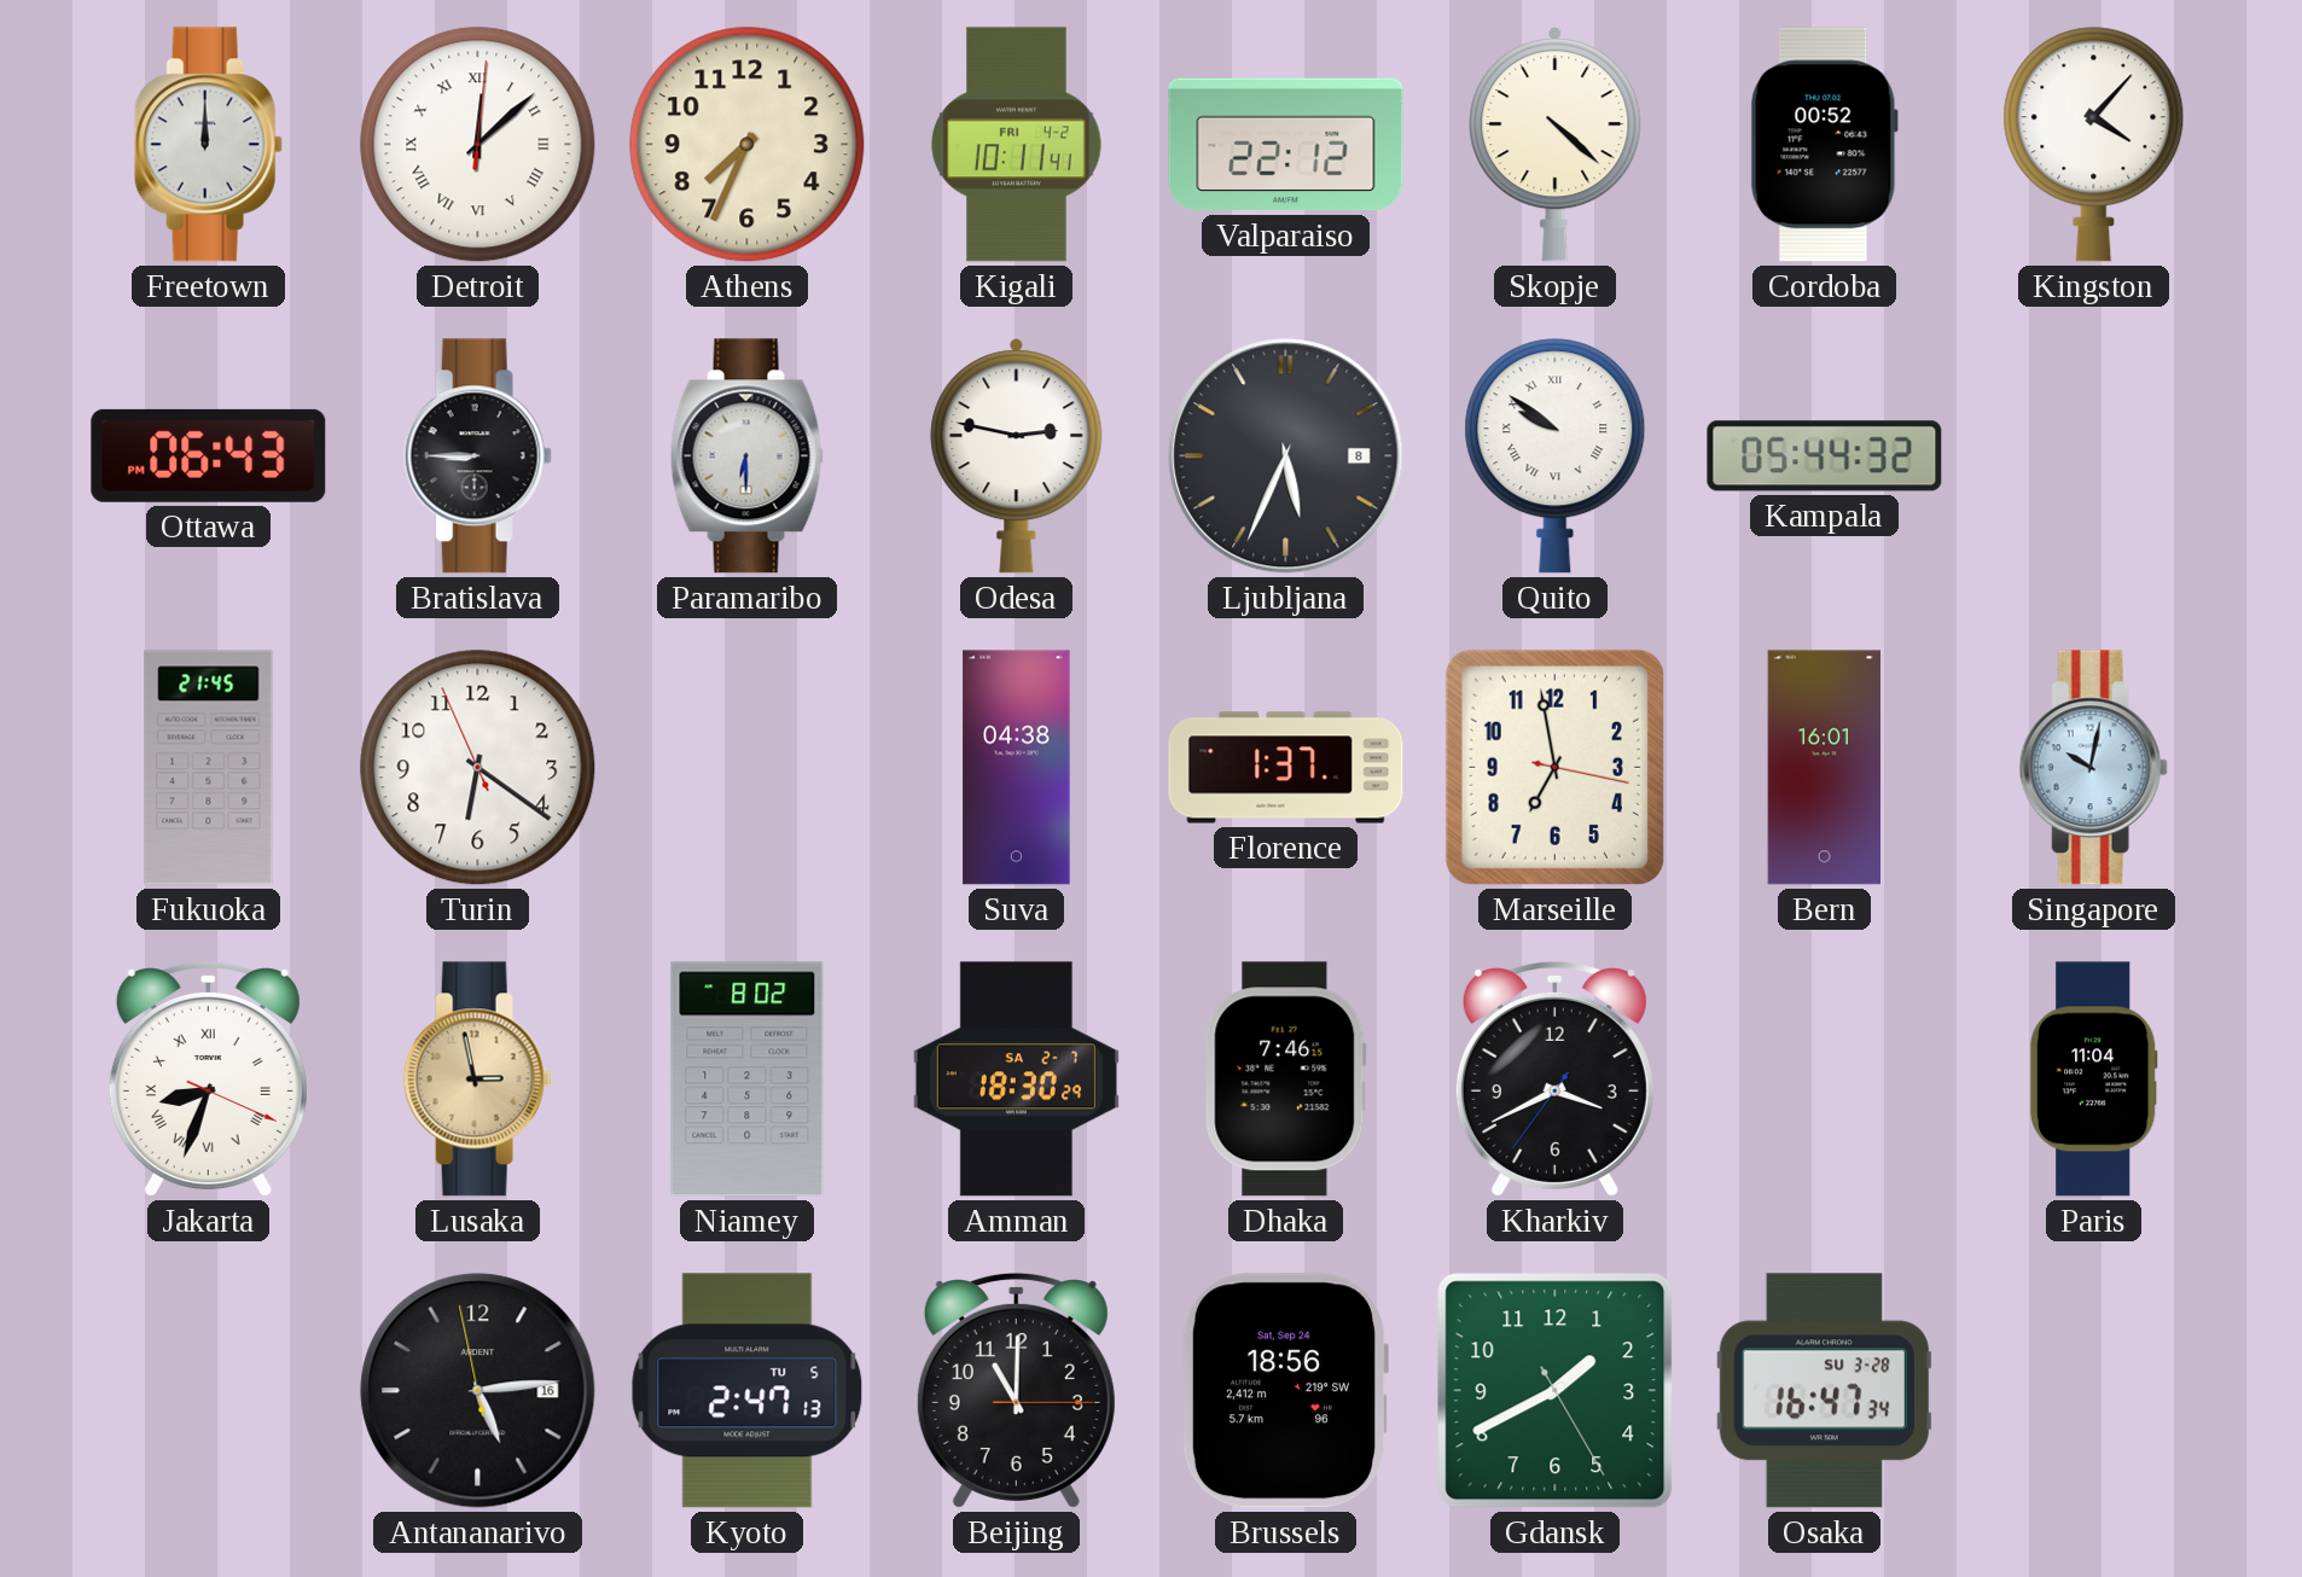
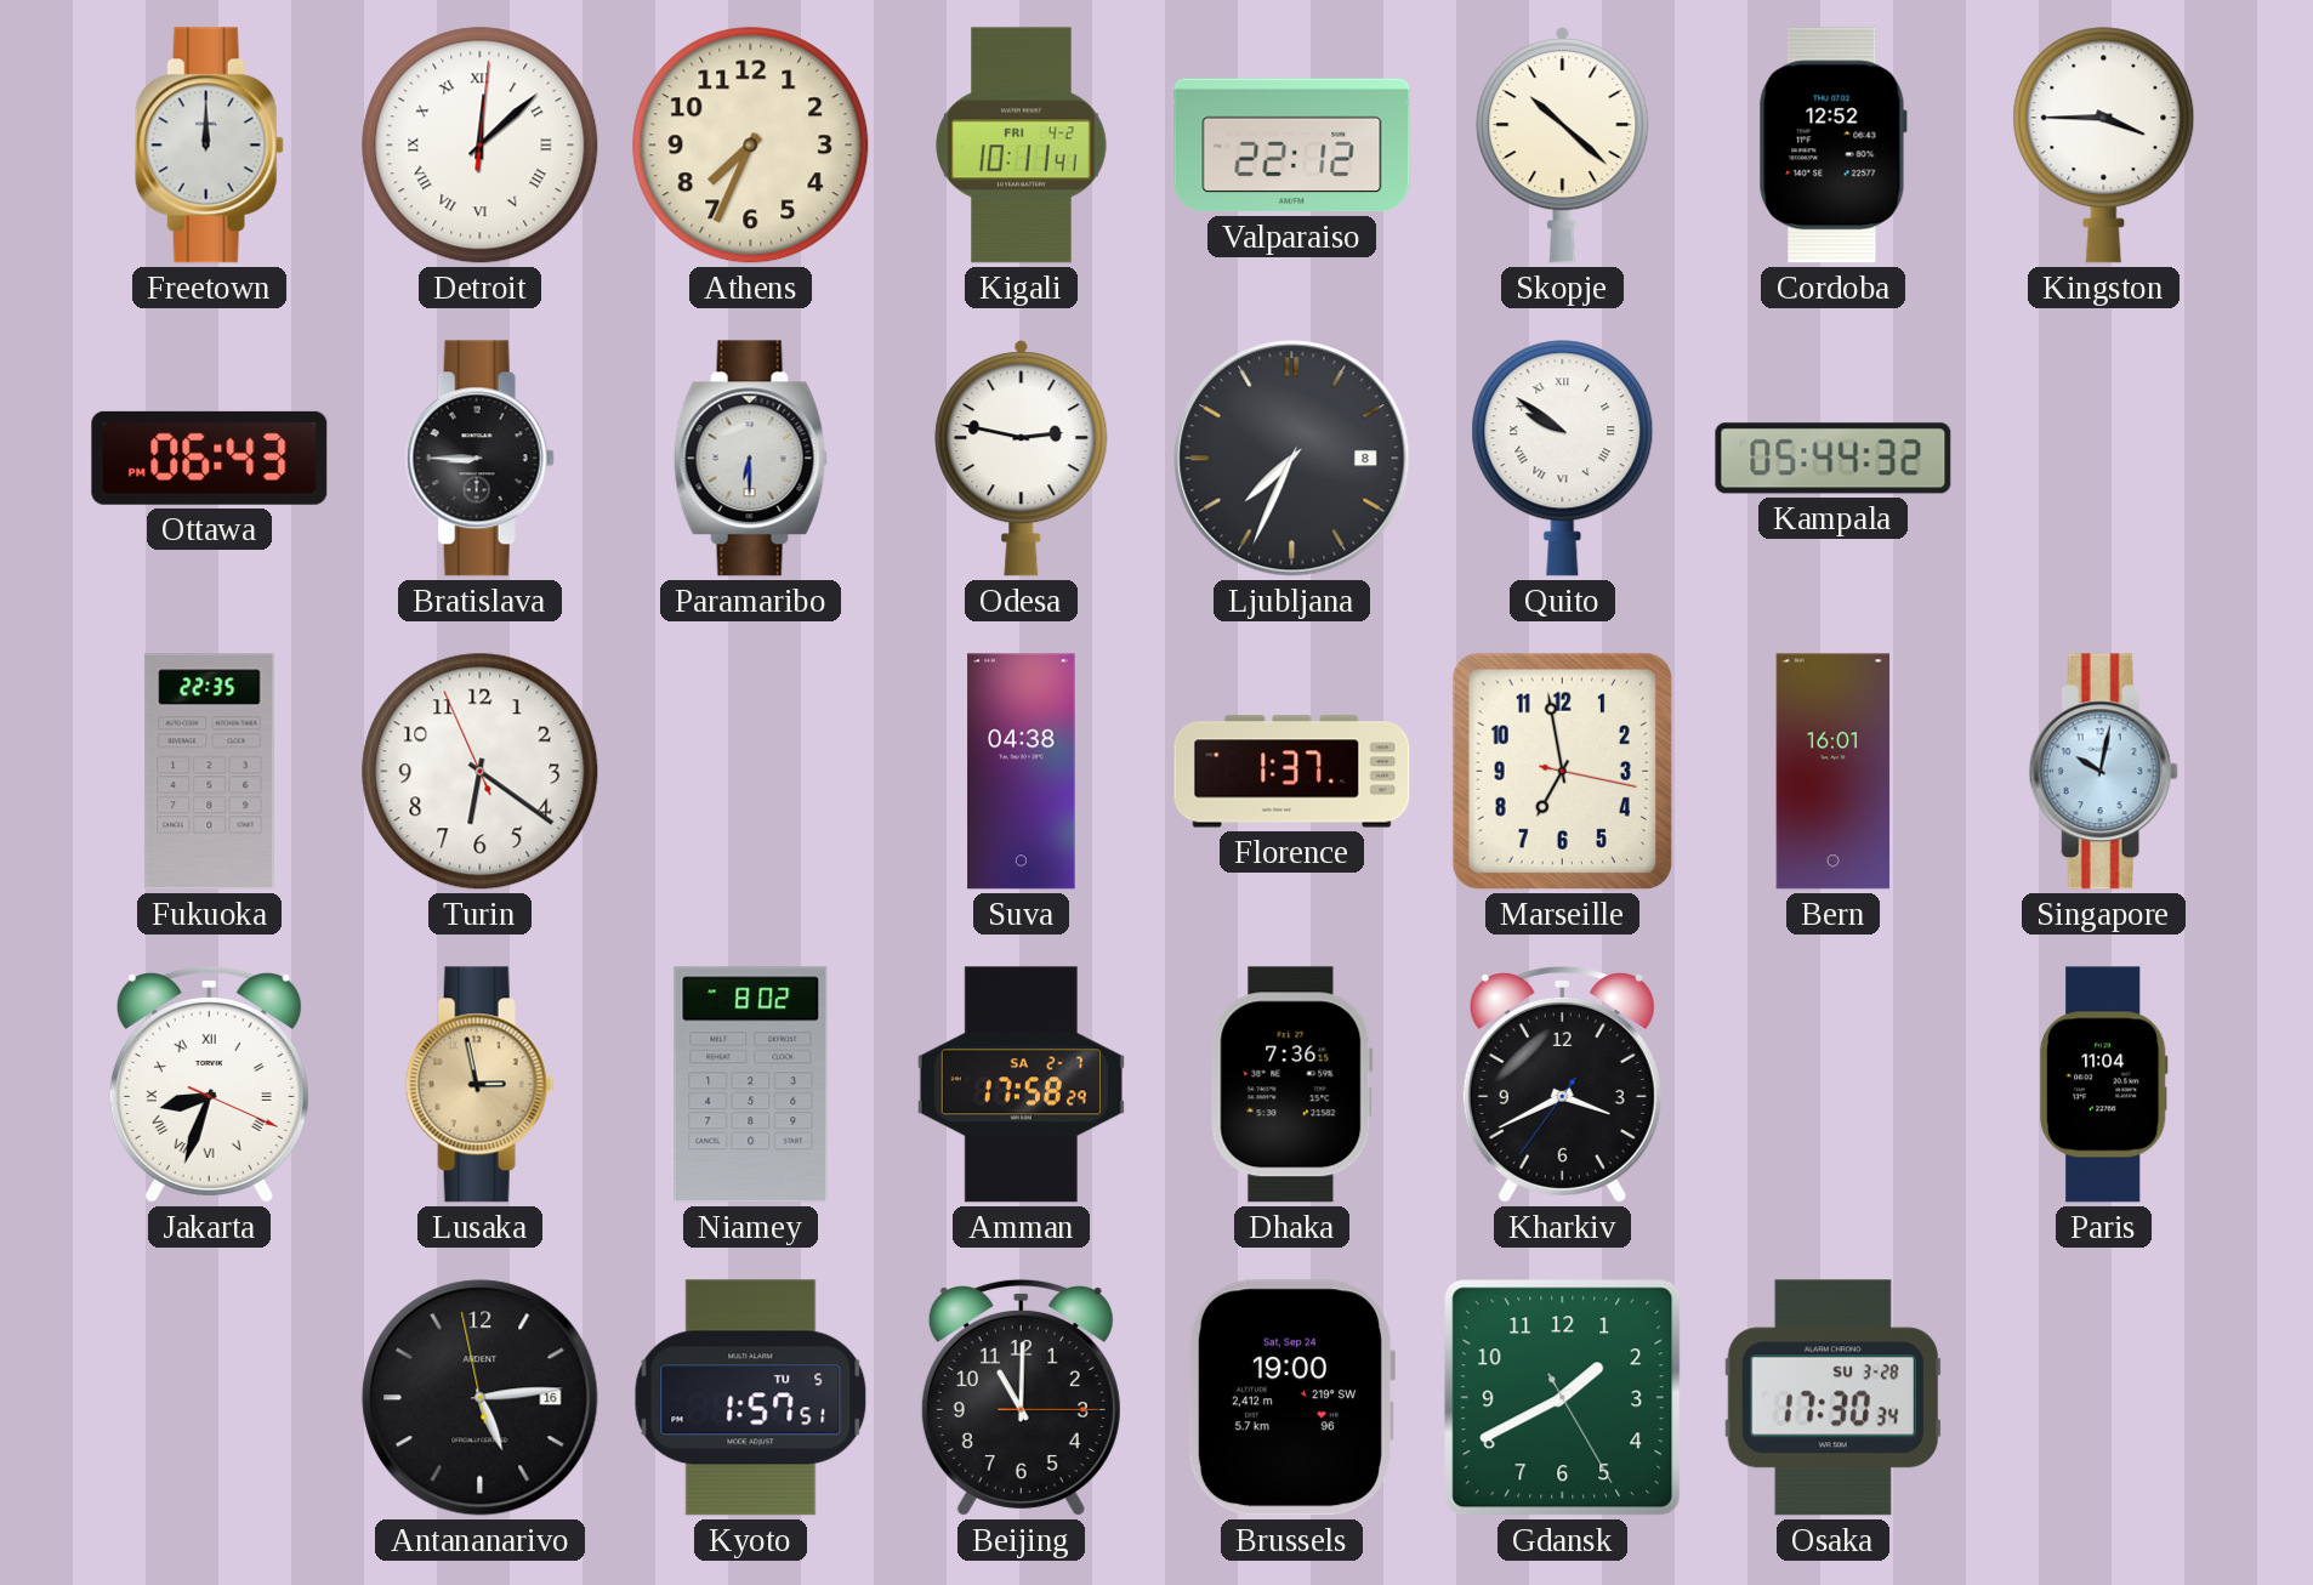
Skopje: 4:22 -> 10:22
Cordoba: 00:52 -> 12:52
Kingston: 4:07 -> 3:45
Ljubljana: 5:34 -> 7:34
Fukuoka: 21:45 -> 22:35
Amman: 18:30 -> 17:58
Dhaka: 7:46 -> 7:36
Kyoto: 2:47 -> 1:57
Brussels: 18:56 -> 19:00
Osaka: 16:47 -> 17:30
